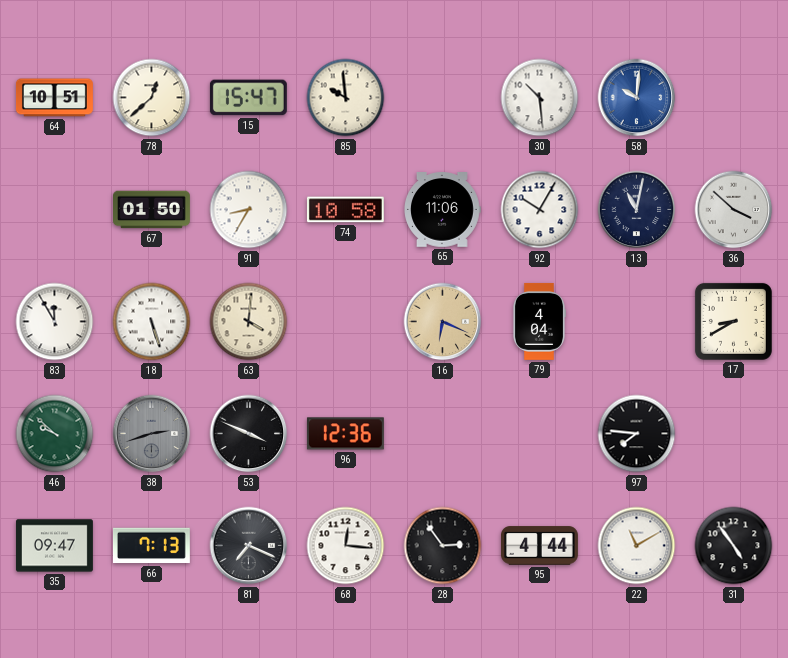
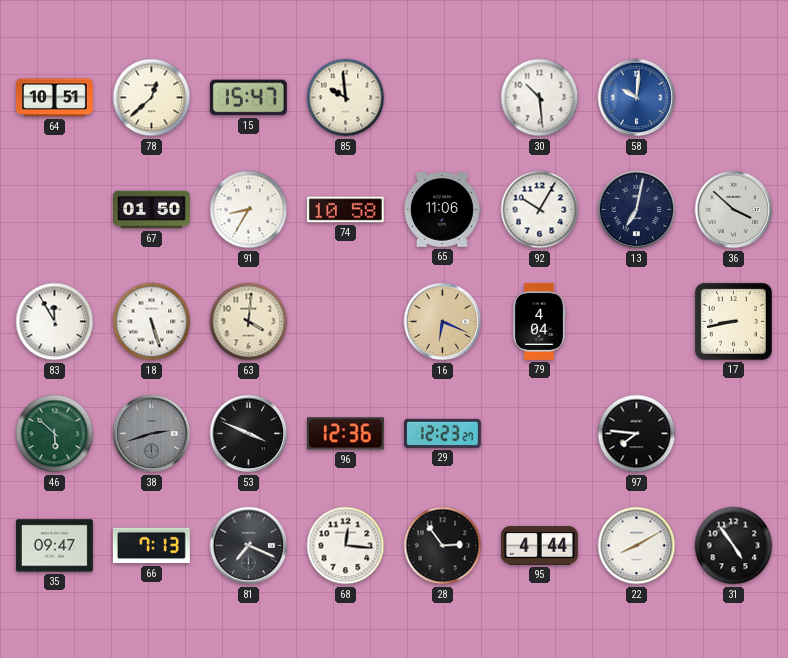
13: 11:02 -> 7:02
17: 8:40 -> 8:43
46: 9:52 -> 5:52
29: none -> 12:23
22: 11:10 -> 8:10
